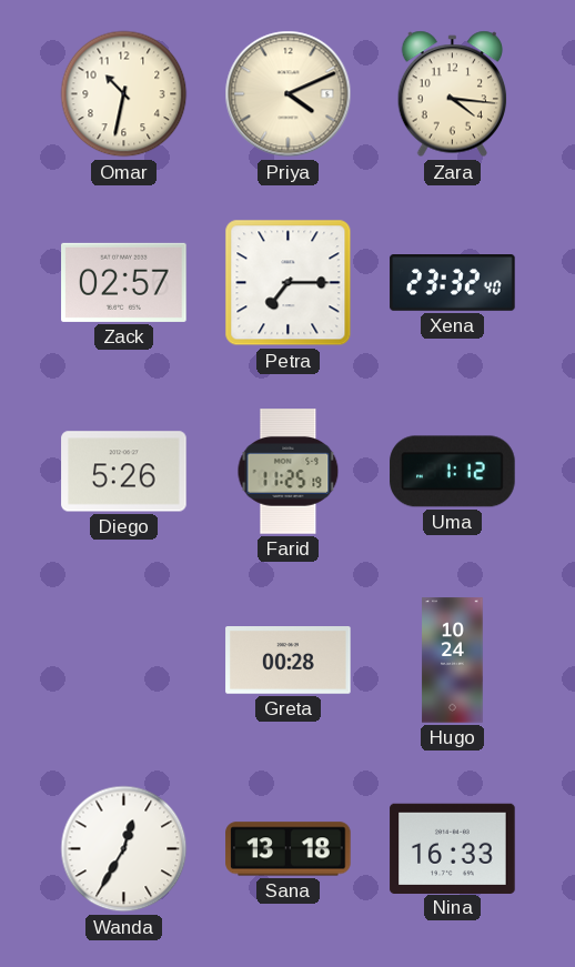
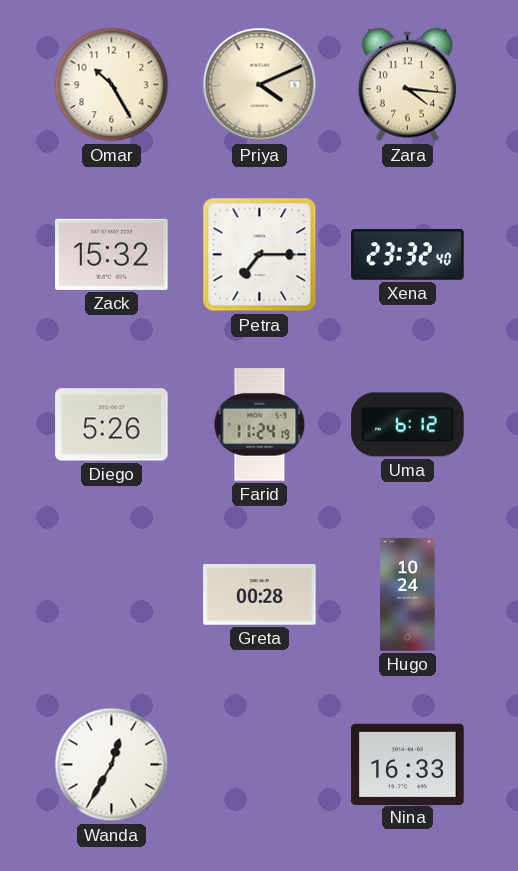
Omar: 10:32 -> 10:25
Zack: 02:57 -> 15:32
Farid: 11:25 -> 11:24
Uma: 1:12 -> 6:12
Sana: 13:18 -> none
